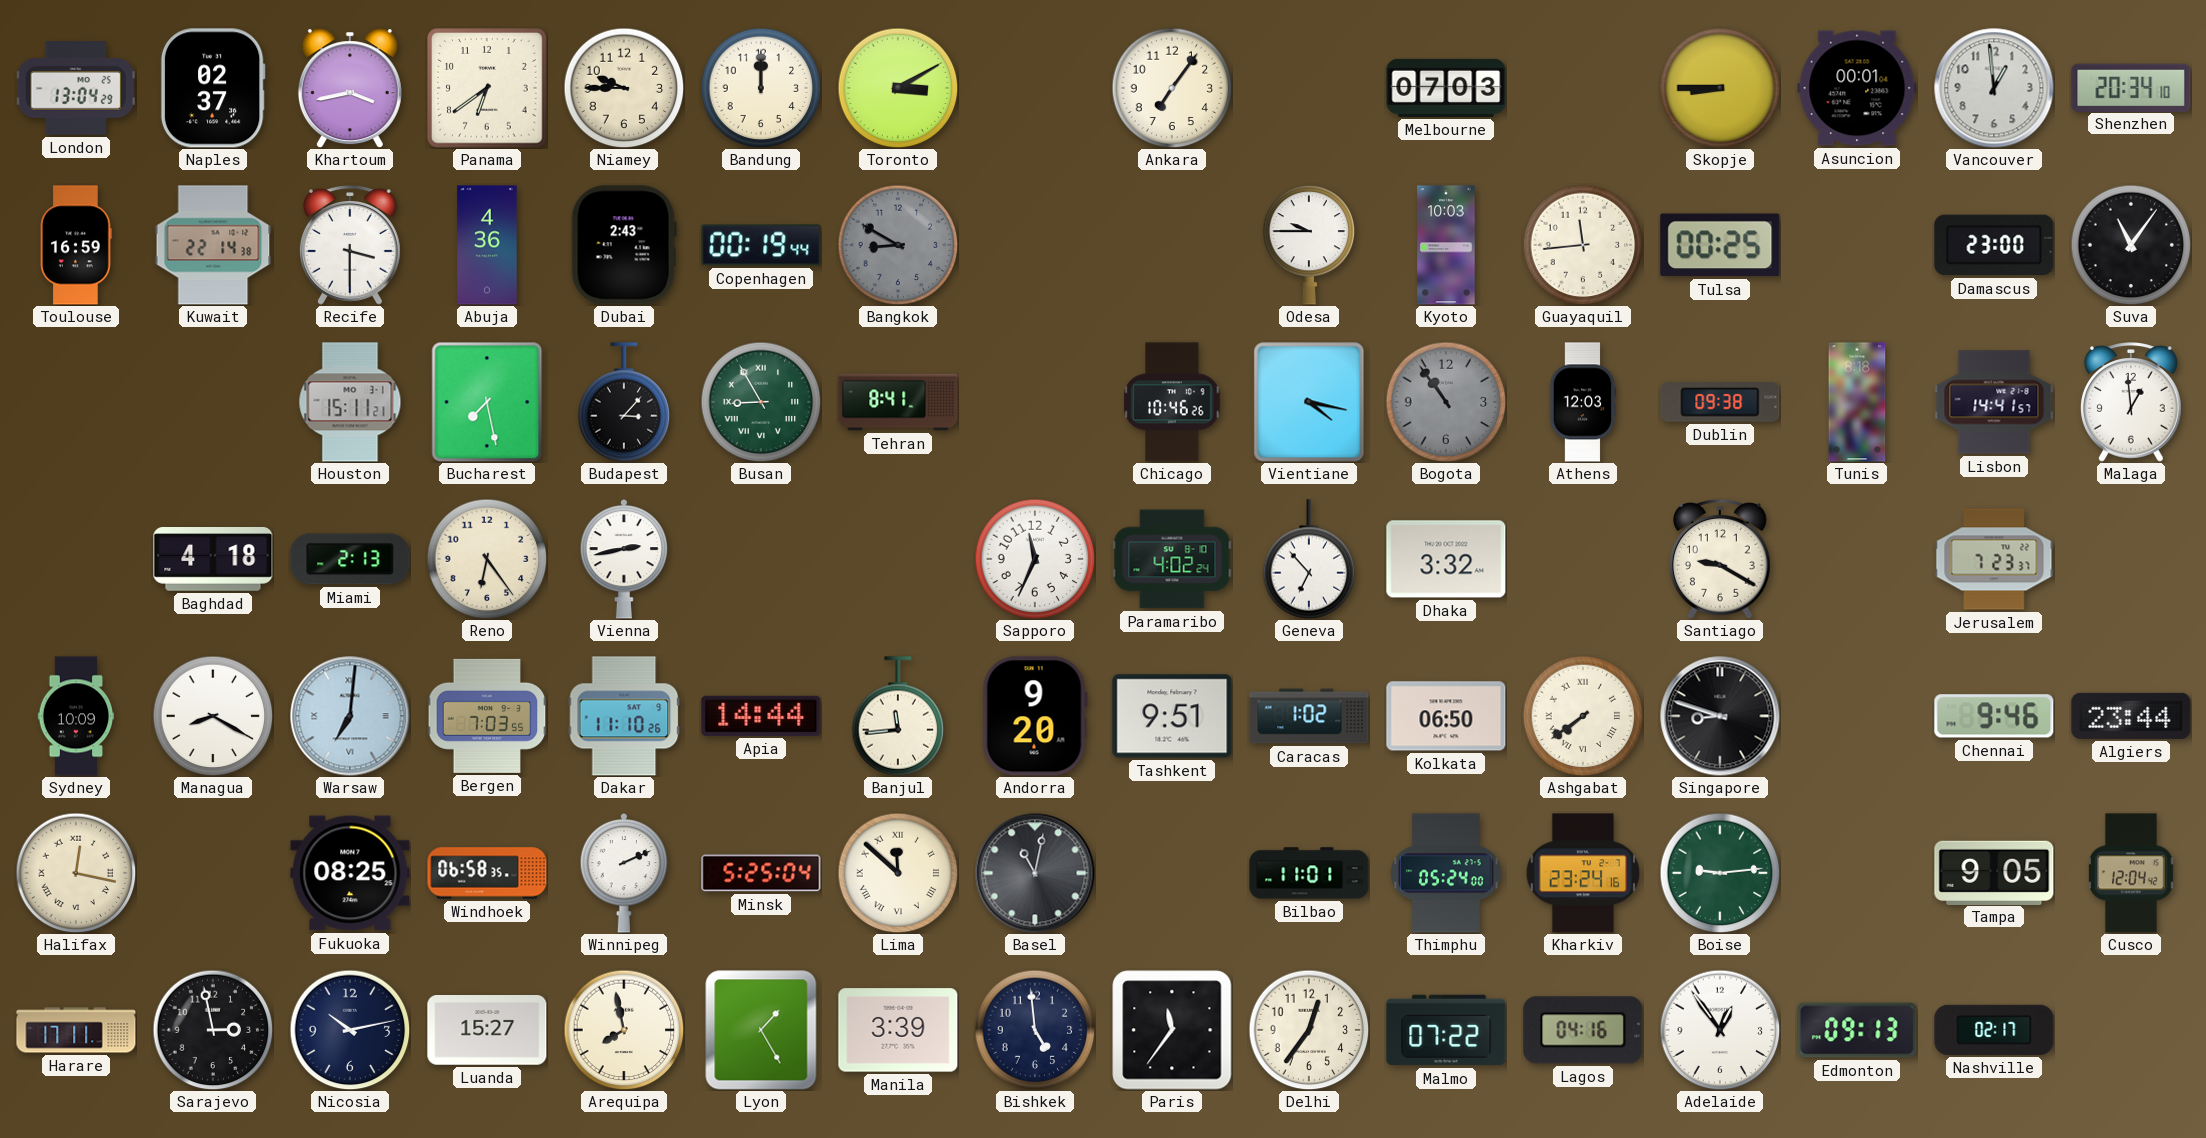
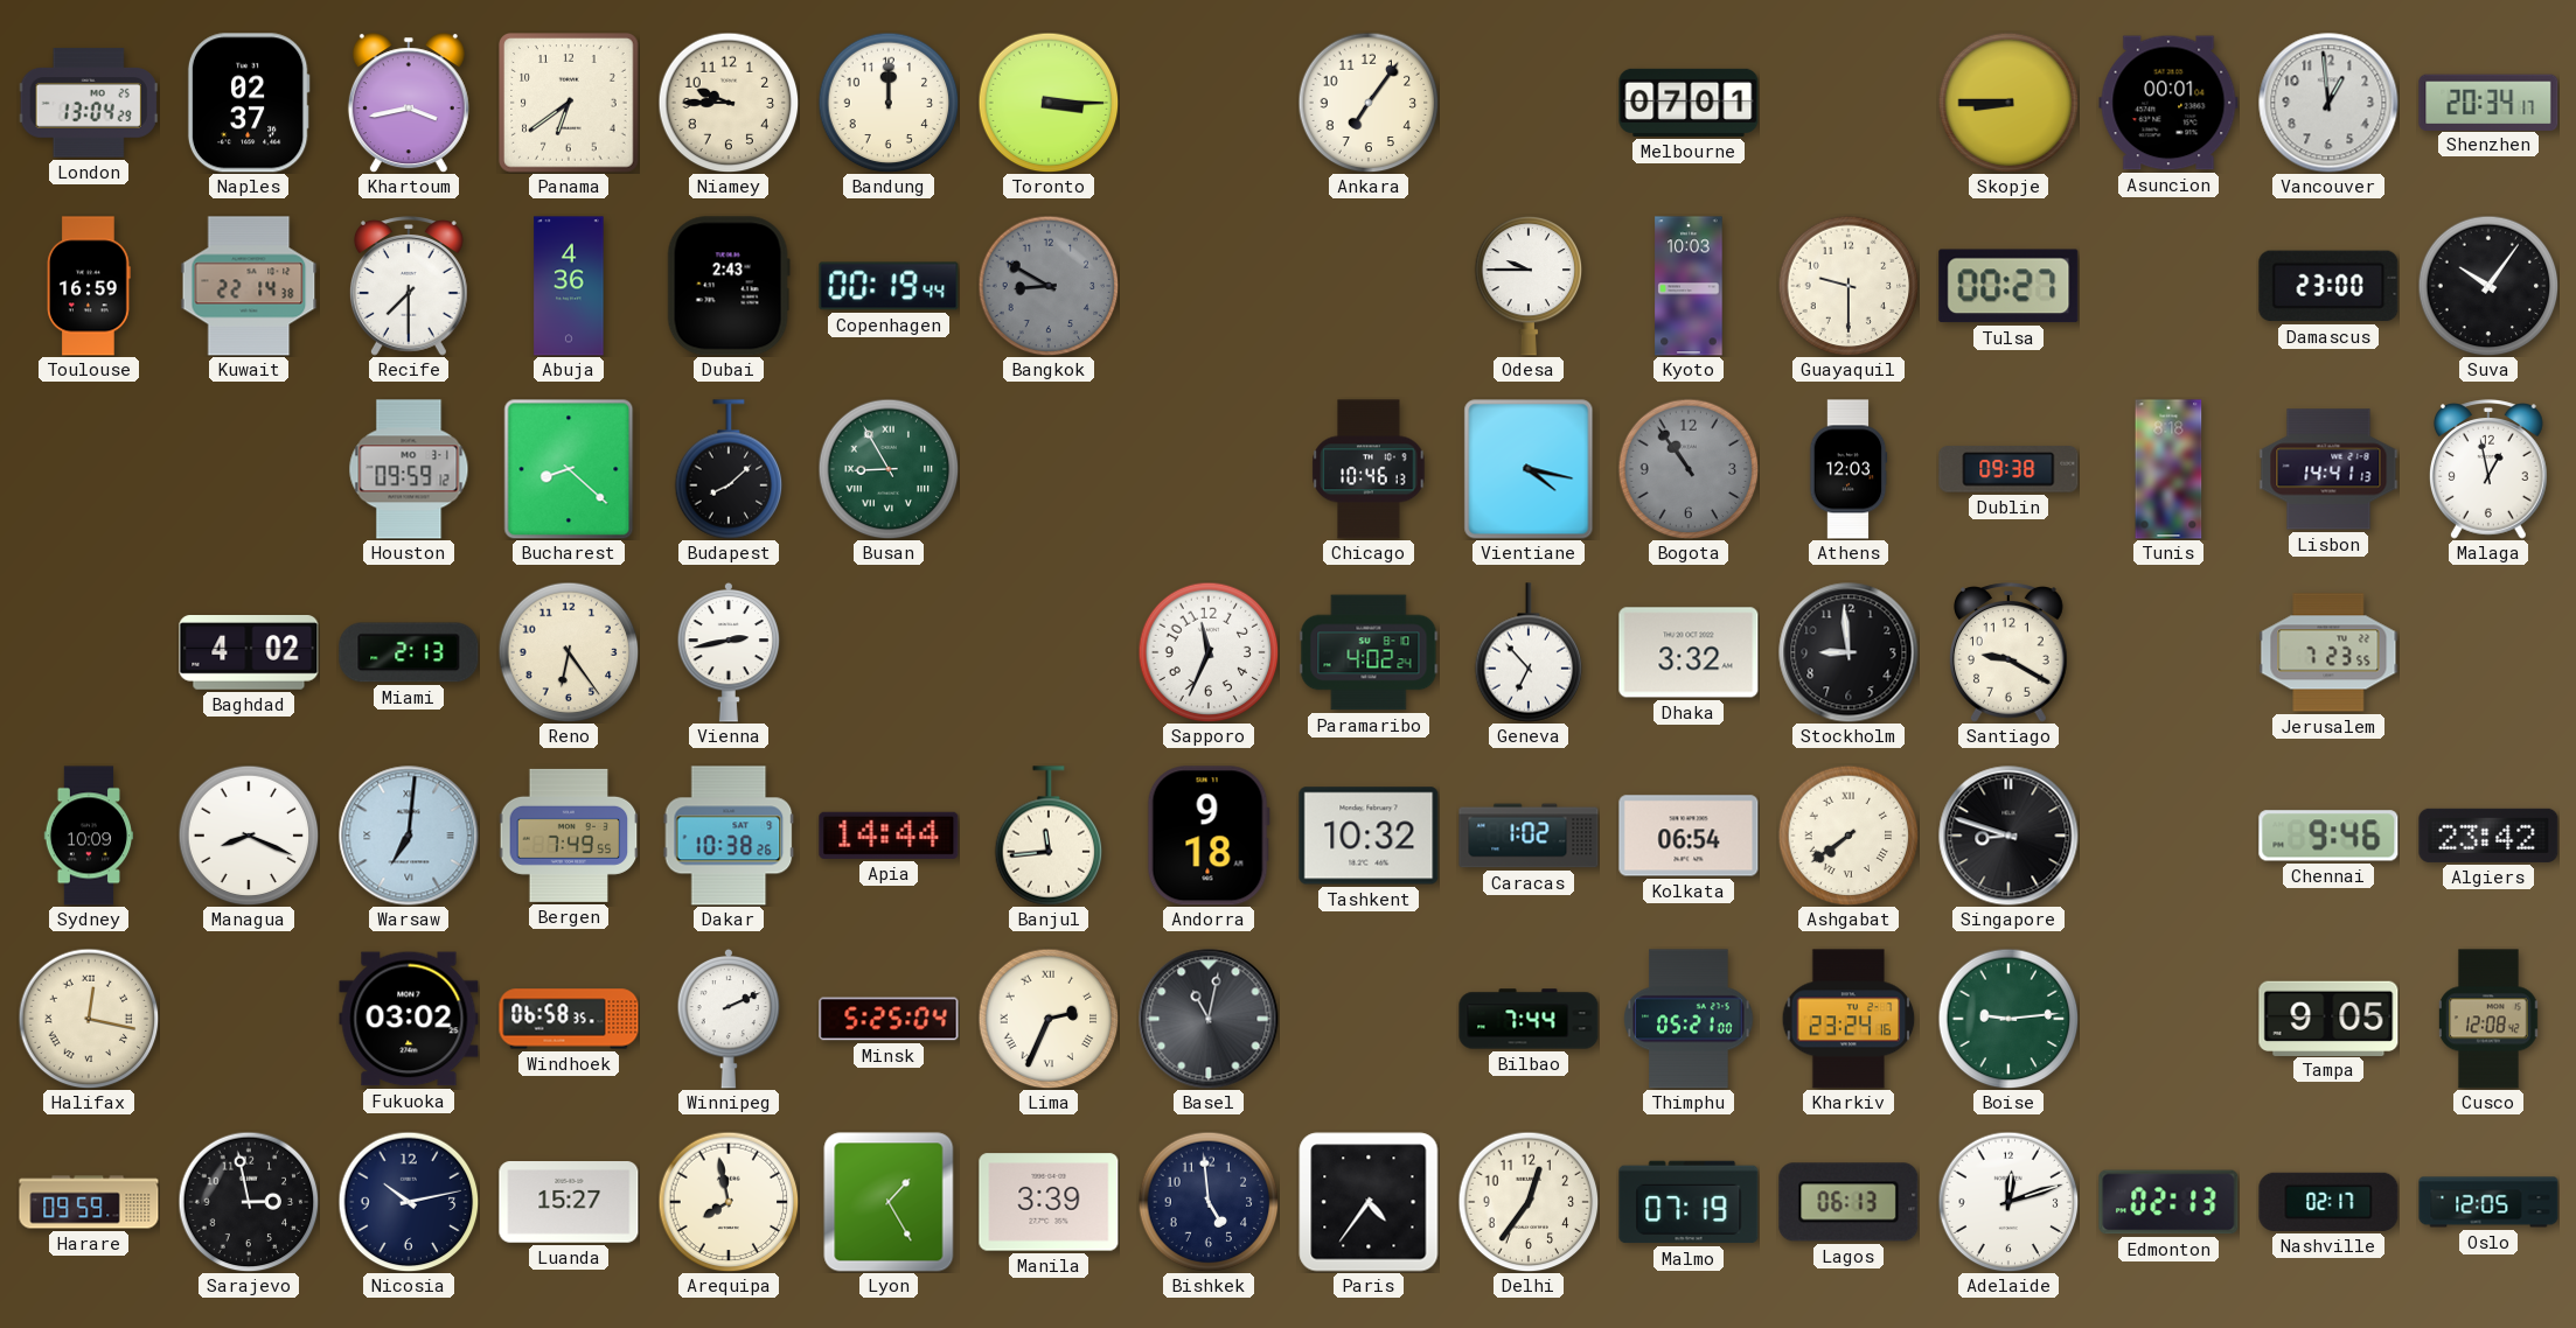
Toronto: 3:10 -> 3:15
Melbourne: 07:03 -> 07:01
Shenzhen: 20:34:10 -> 20:34:17
Recife: 3:30 -> 7:30
Guayaquil: 11:44 -> 9:30
Tulsa: 00:25 -> 00:27
Suva: 11:06 -> 10:06
Houston: 15:11 -> 09:59
Bucharest: 7:28 -> 8:22
Budapest: 3:07 -> 8:08
Tehran: 8:41 -> none
Chicago: 10:46:26 -> 10:46:13
Lisbon: 14:41:57 -> 14:41:13
Malaga: 12:59 -> 12:58
Baghdad: 4:18 -> 4:02
Stockholm: none -> 8:59
Jerusalem: 7:23:37 -> 7:23:55
Managua: 8:20 -> 8:19
Bergen: 7:03 -> 7:49
Dakar: 11:10 -> 10:38
Andorra: 9:20 -> 9:18
Tashkent: 9:51 -> 10:32
Kolkata: 06:50 -> 06:54
Algiers: 23:44 -> 23:42
Fukuoka: 08:25 -> 03:02
Lima: 11:52 -> 2:34
Bilbao: 11:01 -> 7:44
Thimphu: 05:24 -> 05:21
Cusco: 12:04 -> 12:08
Harare: 17:11 -> 09:59
Paris: 11:36 -> 4:36
Malmo: 07:22 -> 07:19
Lagos: 04:16 -> 06:13
Adelaide: 12:54 -> 12:12
Edmonton: 09:13 -> 02:13
Oslo: none -> 12:05
